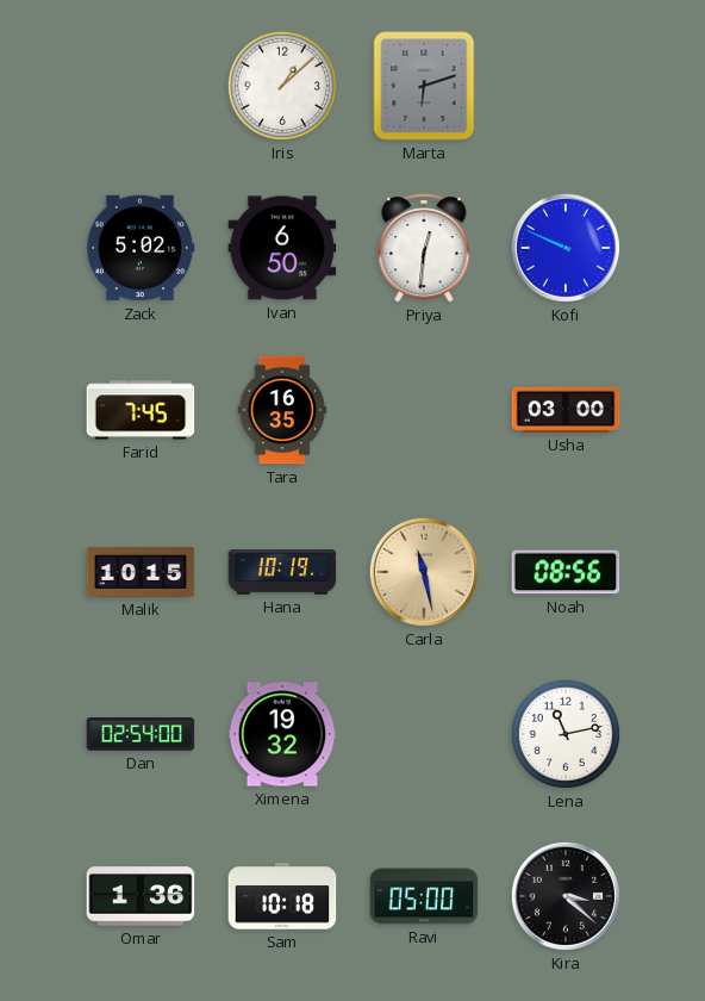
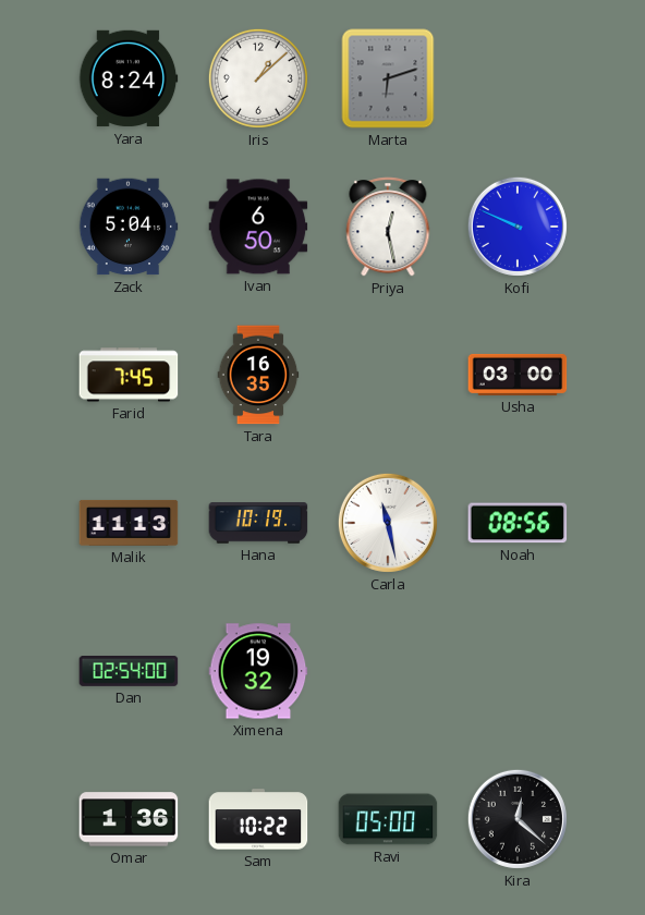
Yara: none -> 8:24
Zack: 5:02 -> 5:04
Priya: 12:31 -> 12:28
Malik: 10:15 -> 11:13
Carla dial: champagne -> white
Lena: 11:13 -> none
Sam: 10:18 -> 10:22
Kira: 3:22 -> 12:22
